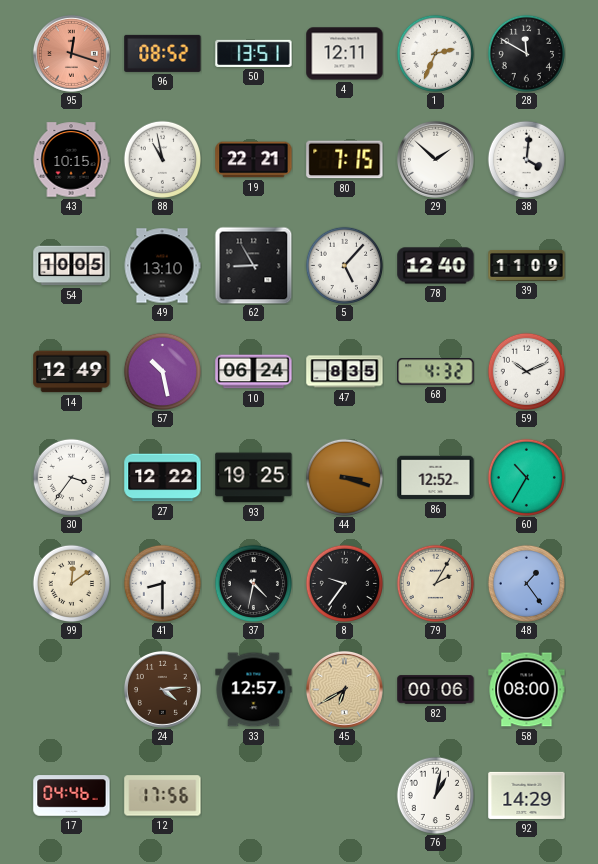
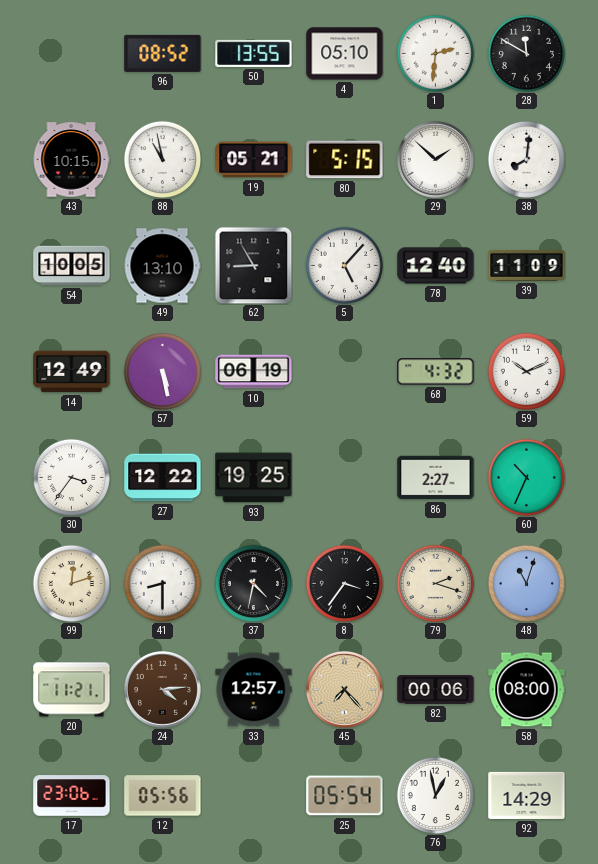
95: 12:18 -> none
50: 13:51 -> 13:55
4: 12:11 -> 05:10
1: 2:34 -> 2:31
19: 22:21 -> 05:21
80: 7:15 -> 5:15
38: 4:01 -> 8:01
57: 10:28 -> 5:28
10: 06:24 -> 06:19
47: 8:35 -> none
44: 3:18 -> none
86: 12:52 -> 2:27
60: 10:35 -> 10:34
99: 12:09 -> 12:12
8: 9:36 -> 3:36
79: 2:05 -> 2:18
48: 1:24 -> 11:03
20: none -> 11:21
45: 6:40 -> 7:23
17: 04:46 -> 23:06
12: 17:56 -> 05:56
25: none -> 05:54
76: 1:02 -> 12:58
